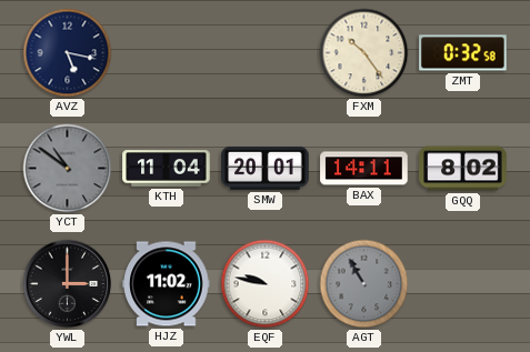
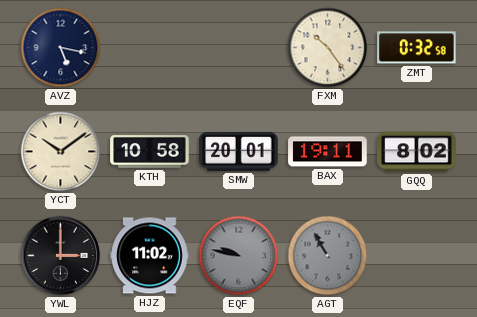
YCT: 10:51 -> 10:09
YCT dial: grey -> cream
KTH: 11:04 -> 10:58
BAX: 14:11 -> 19:11
EQF dial: white -> grey
